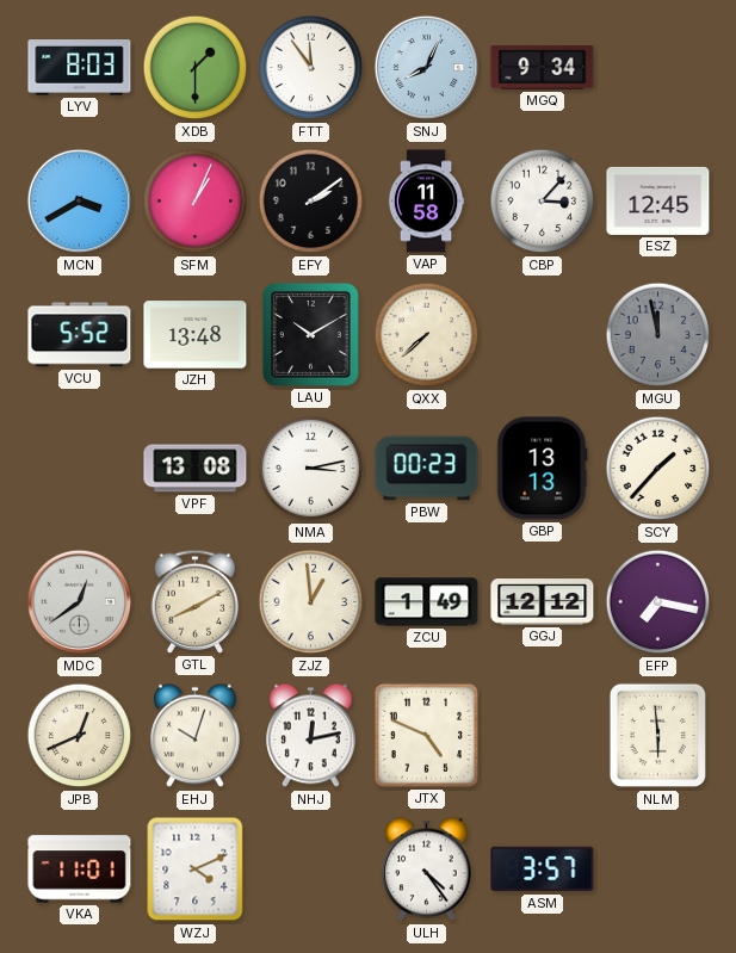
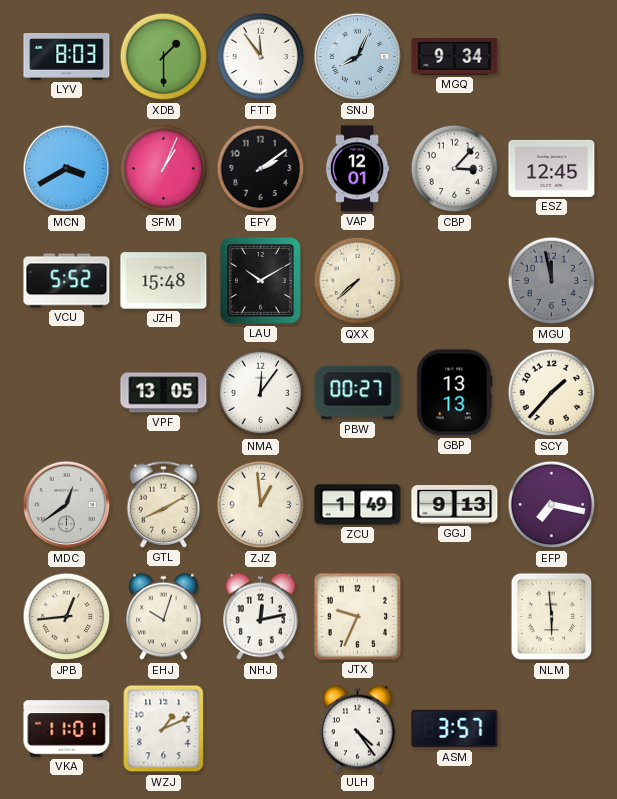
VAP: 11:58 -> 12:01
JZH: 13:48 -> 15:48
VPF: 13:08 -> 13:05
NMA: 3:13 -> 12:06
PBW: 00:23 -> 00:27
GGJ: 12:12 -> 9:13
JPB: 12:41 -> 12:44
JTX: 4:49 -> 9:34
WZJ: 4:11 -> 1:11
